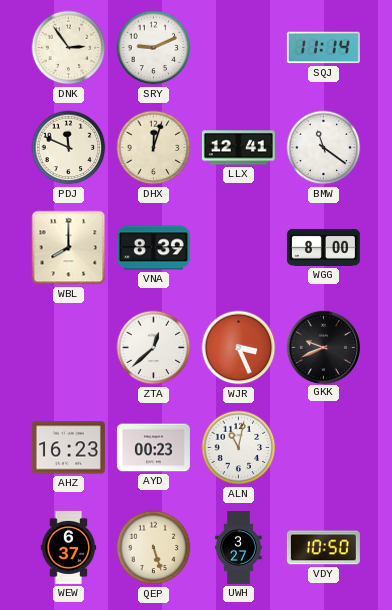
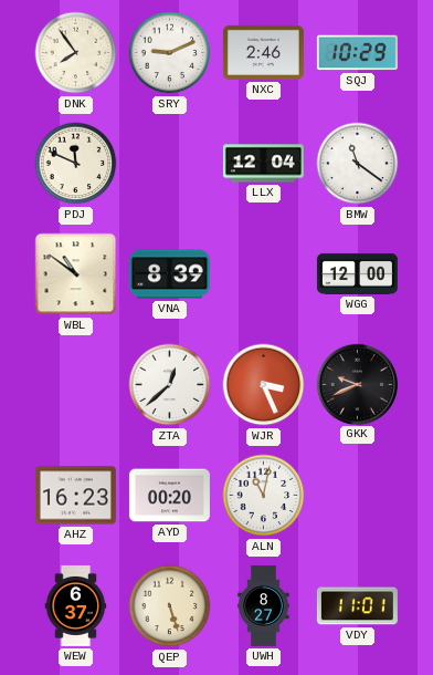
DNK: 2:54 -> 7:54
NXC: none -> 2:46
SQJ: 11:14 -> 10:29
DHX: 12:03 -> none
LLX: 12:41 -> 12:04
WBL: 8:00 -> 10:51
WGG: 8:00 -> 12:00
AYD: 00:23 -> 00:20
UWH: 3:27 -> 8:27
VDY: 10:50 -> 11:01
